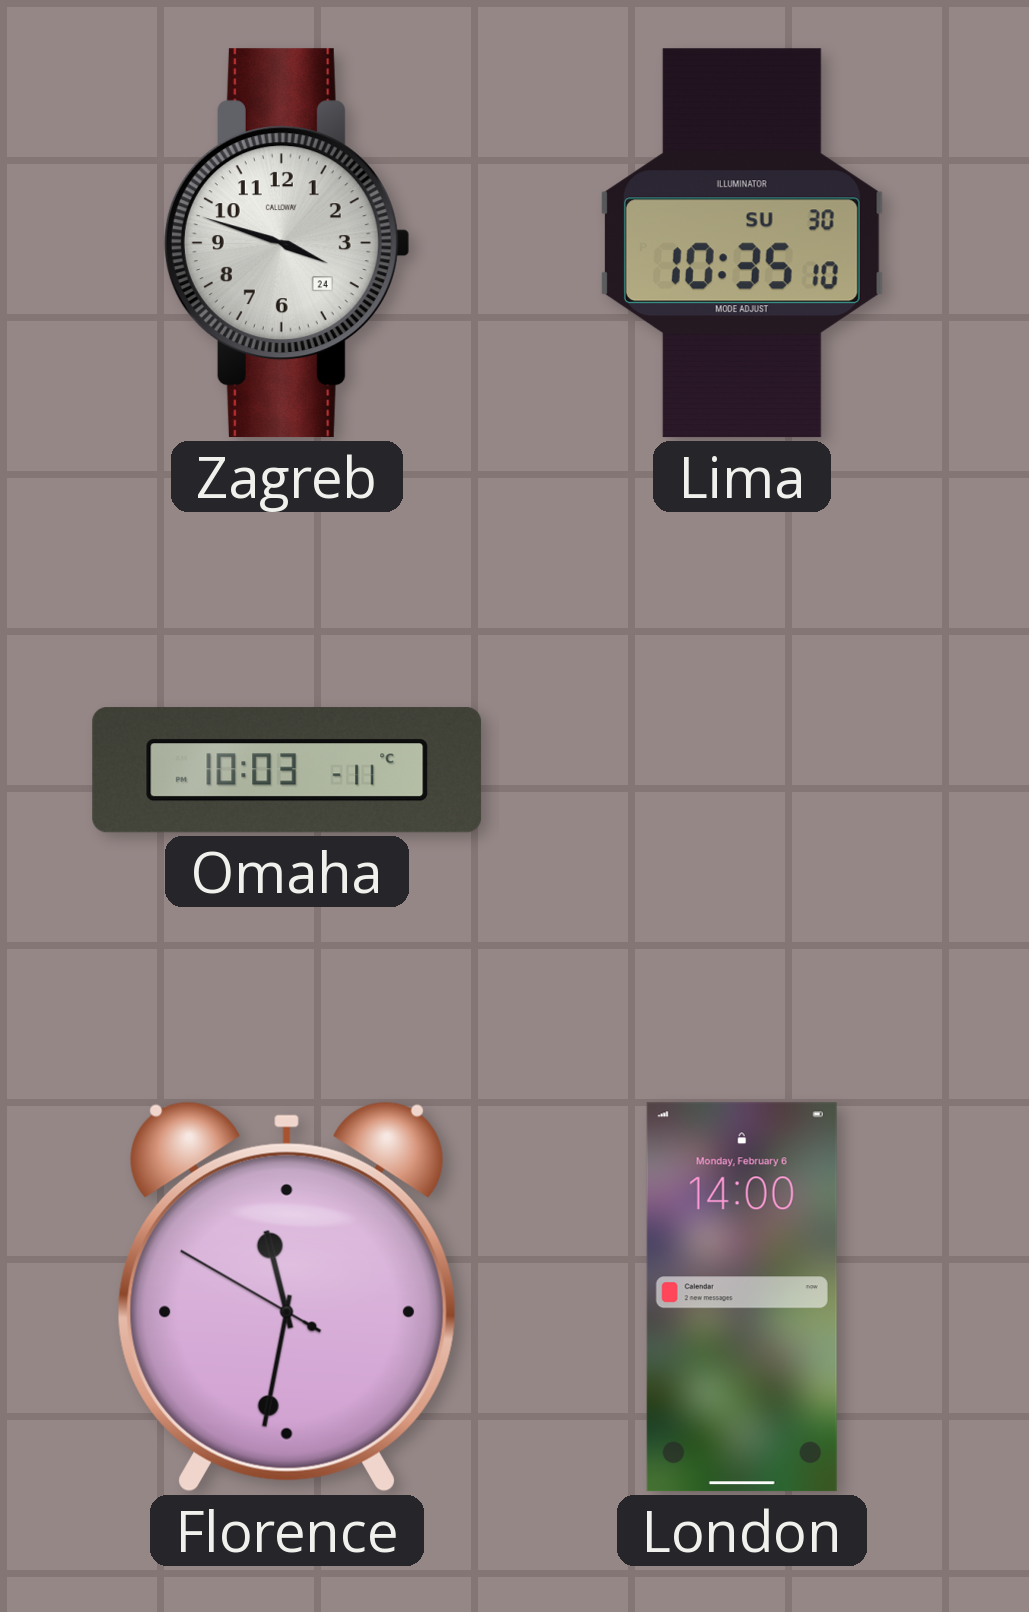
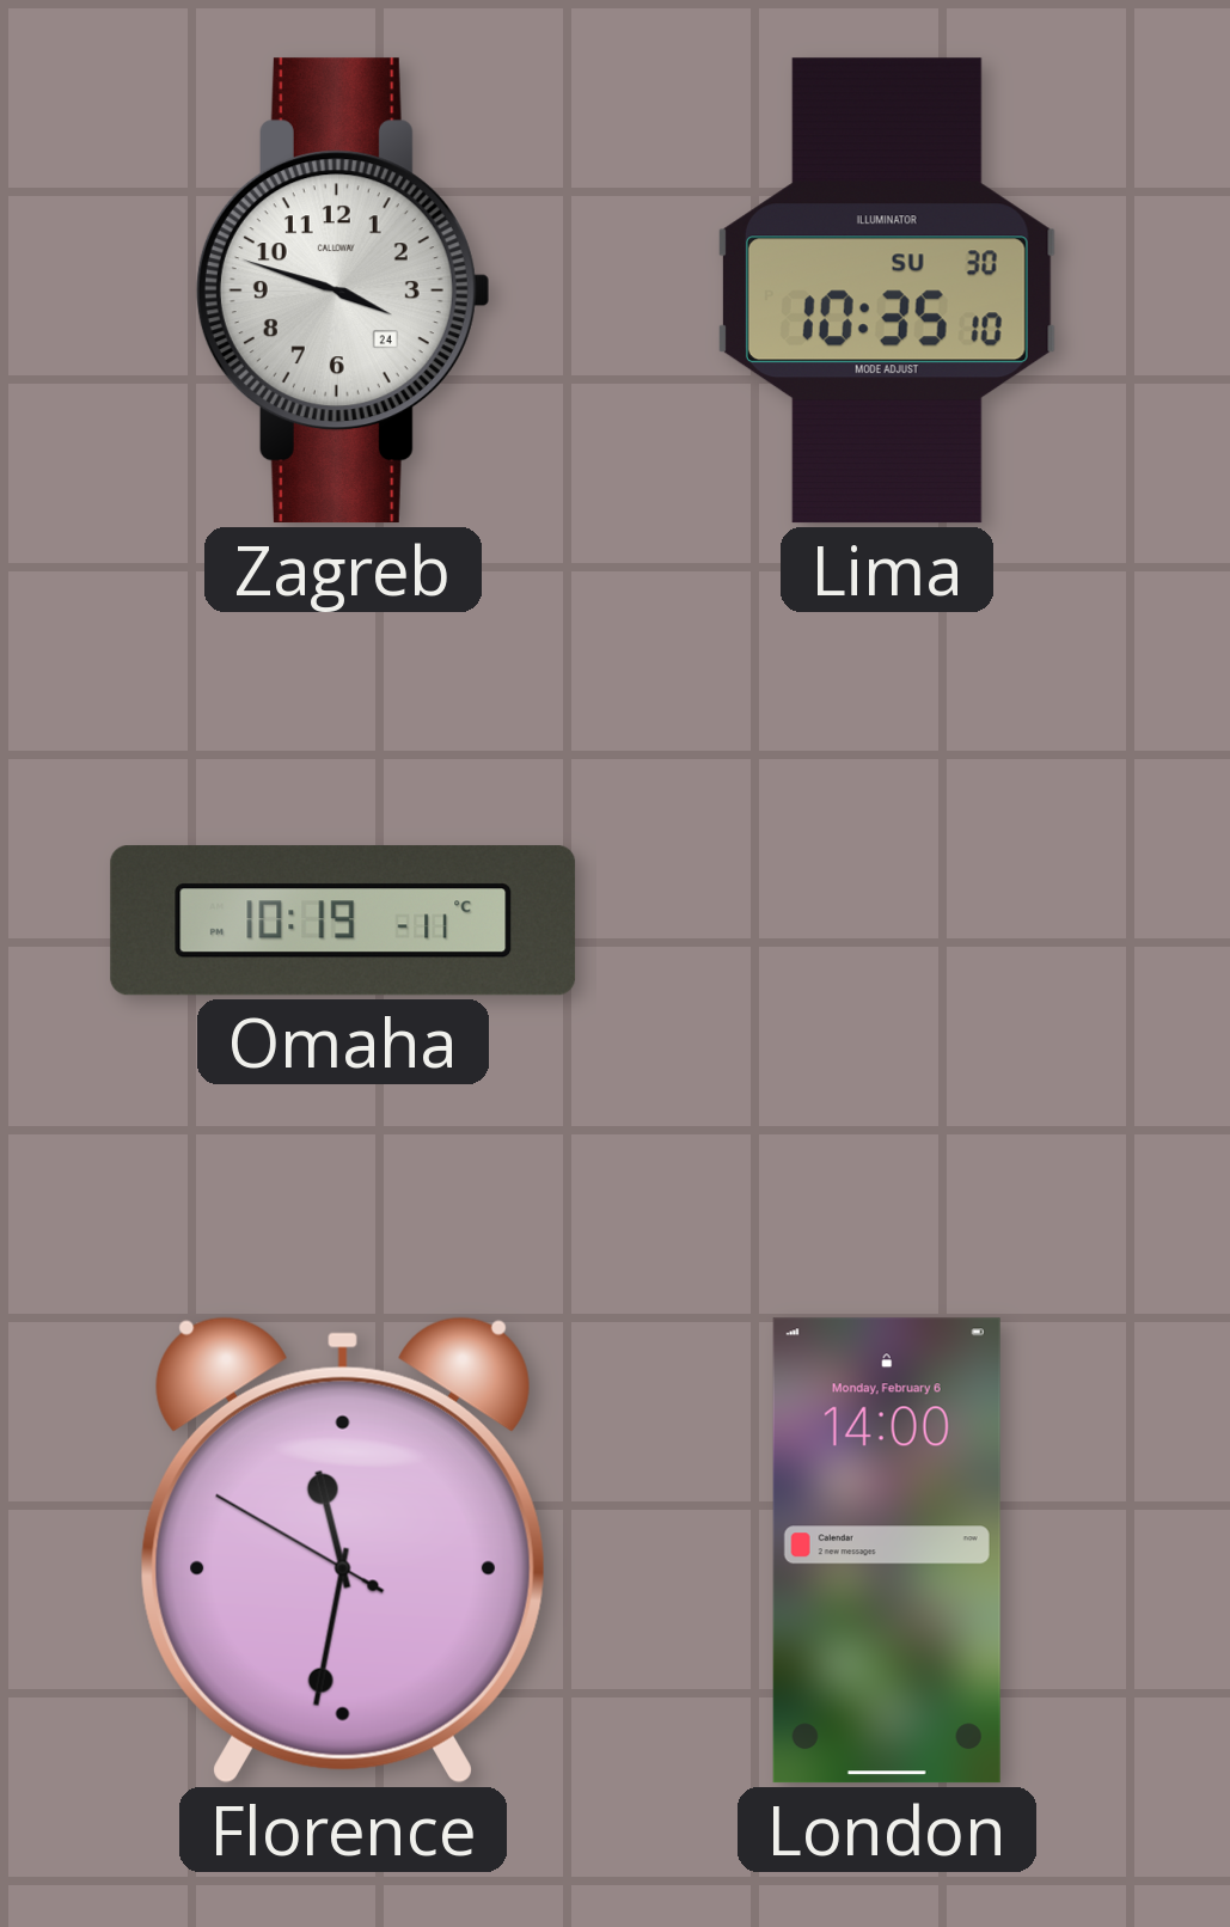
Omaha: 10:03 -> 10:19
